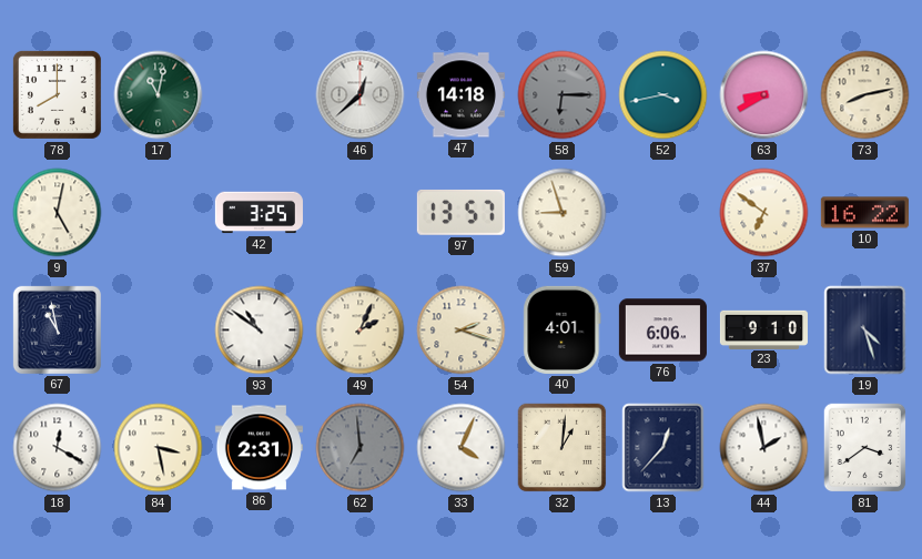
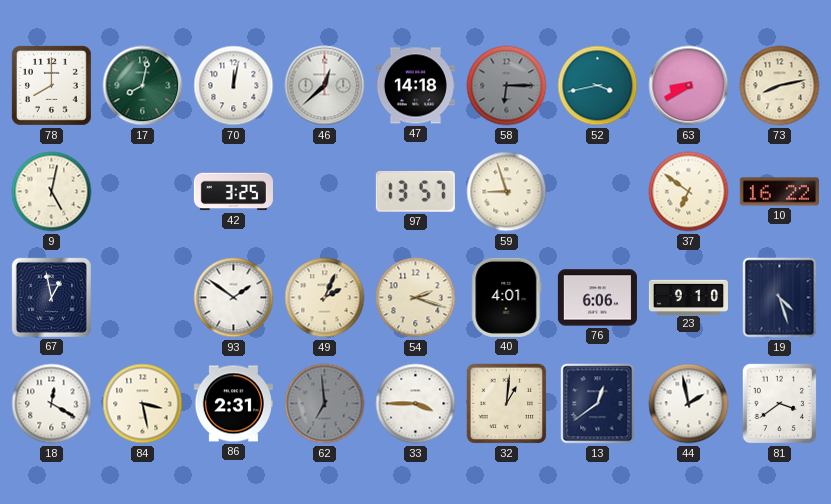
17: 11:02 -> 8:02
70: none -> 12:02
67: 10:58 -> 12:58
93: 10:51 -> 1:51
33: 4:04 -> 3:45
13: 12:37 -> 12:39
